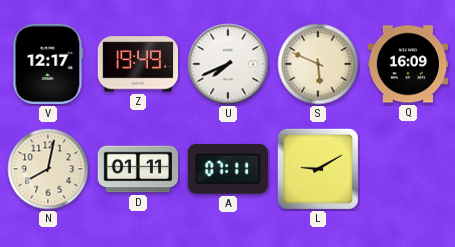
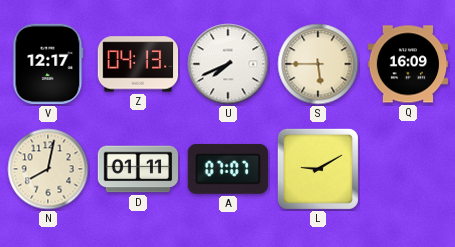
Z: 19:49 -> 04:13
S: 5:49 -> 5:45
A: 07:11 -> 07:07
